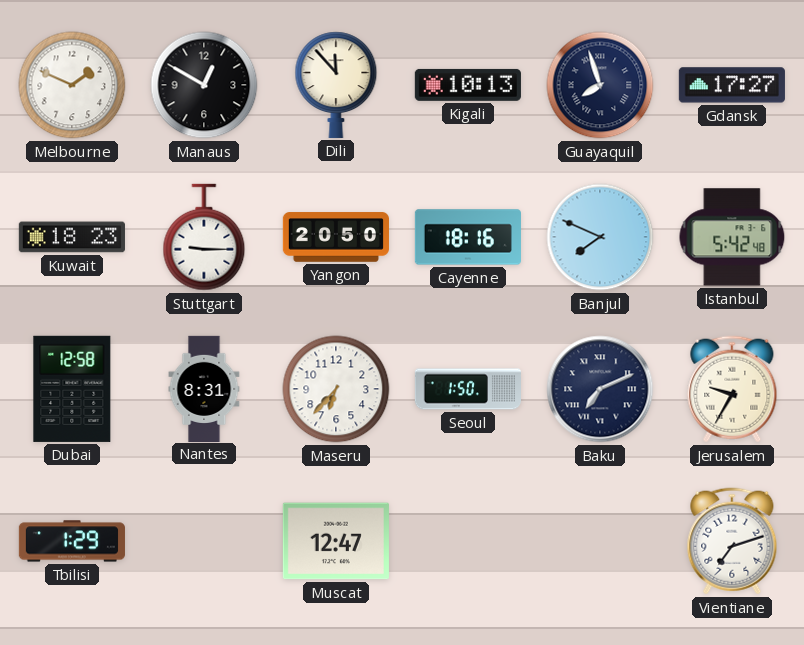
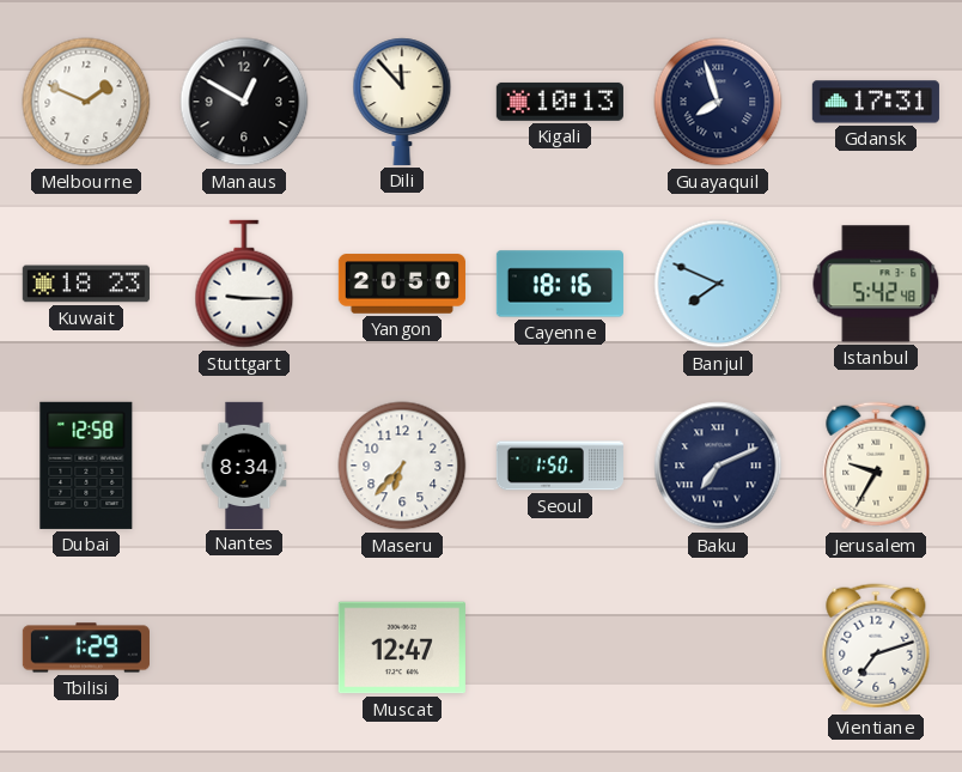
Gdansk: 17:27 -> 17:31
Nantes: 8:31 -> 8:34
